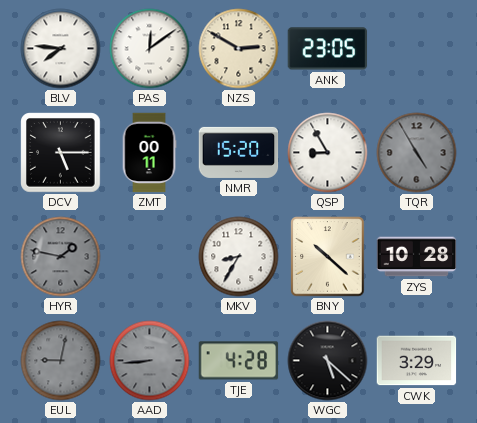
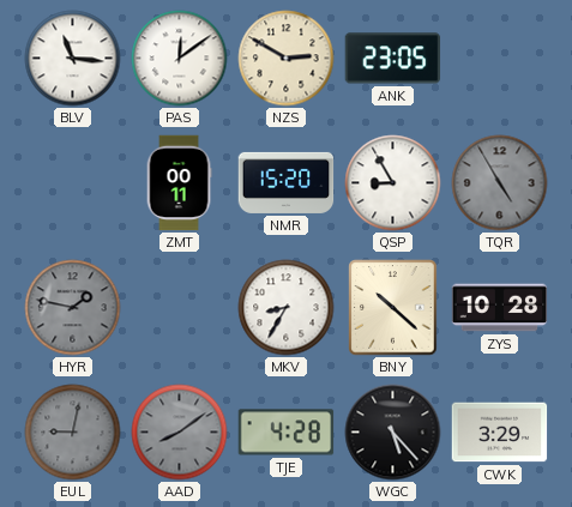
BLV: 7:46 -> 11:16
DCV: 5:15 -> none
AAD: 8:44 -> 8:09
WGC: 5:22 -> 5:23
